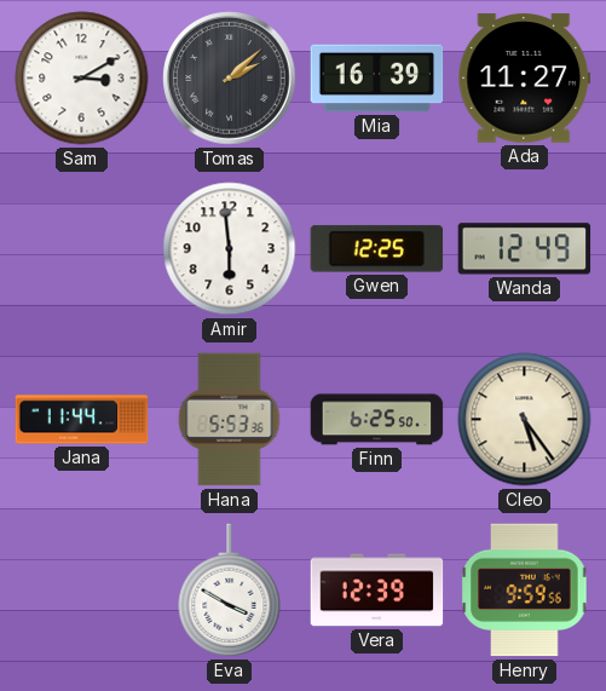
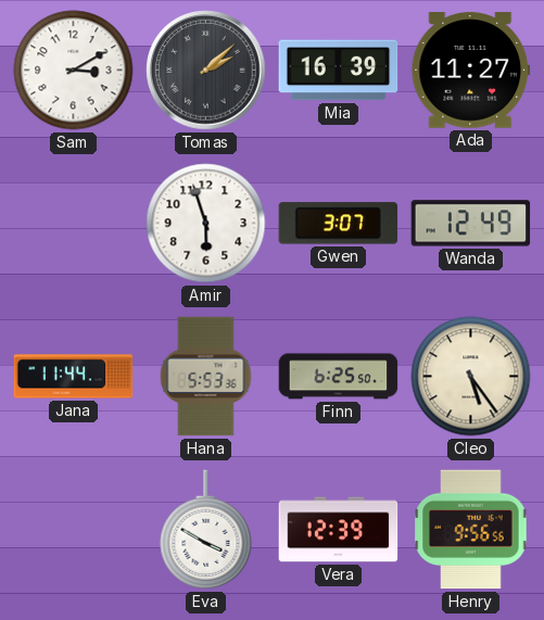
Amir: 5:59 -> 5:57
Gwen: 12:25 -> 3:07
Henry: 9:59 -> 9:56
